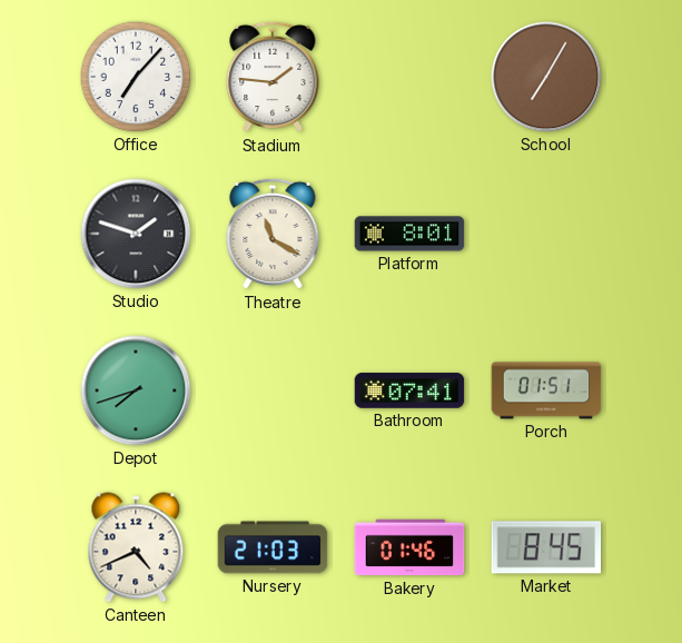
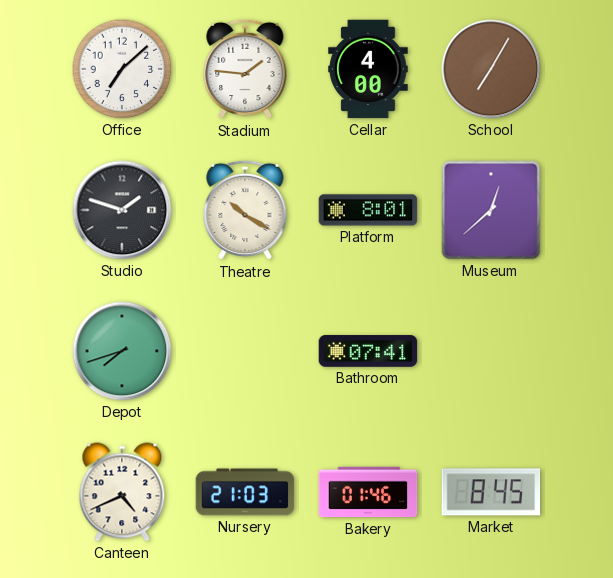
Office: 7:07 -> 7:08
Cellar: none -> 4:00
Theatre: 11:20 -> 10:20
Museum: none -> 12:38
Porch: 01:51 -> none
